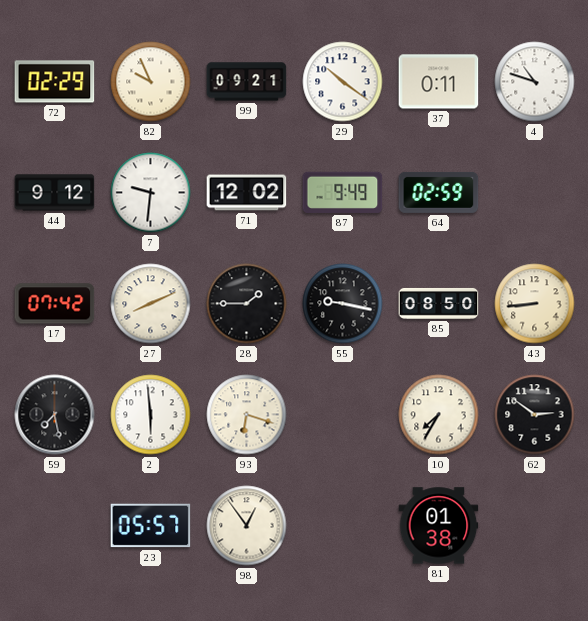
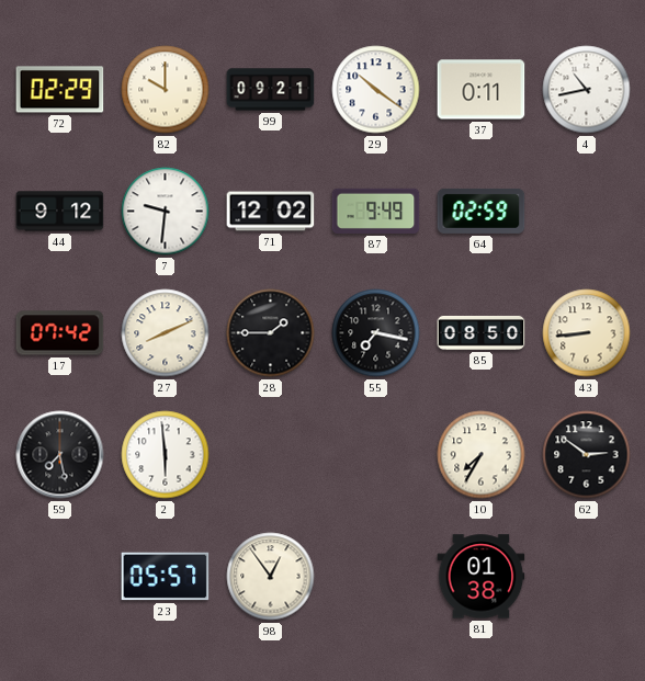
82: 9:56 -> 10:00
4: 10:48 -> 10:43
55: 9:17 -> 7:17
93: 6:18 -> none
